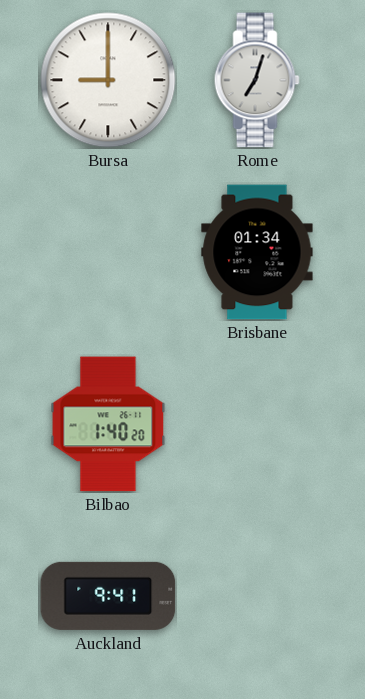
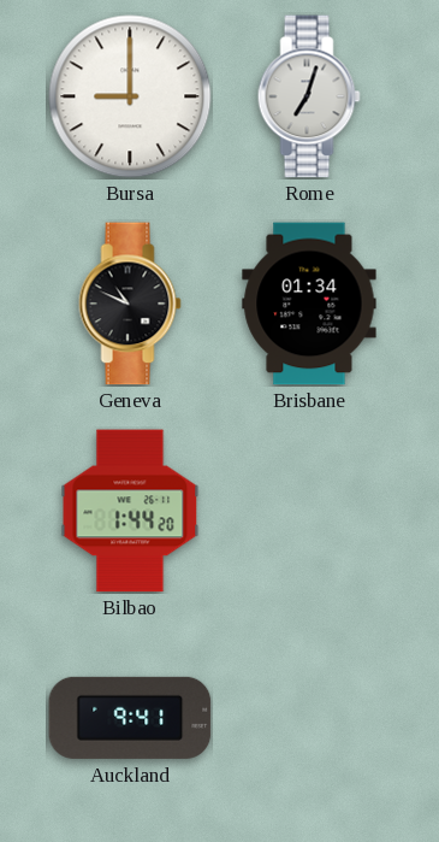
Geneva: none -> 10:49
Bilbao: 1:40 -> 1:44
